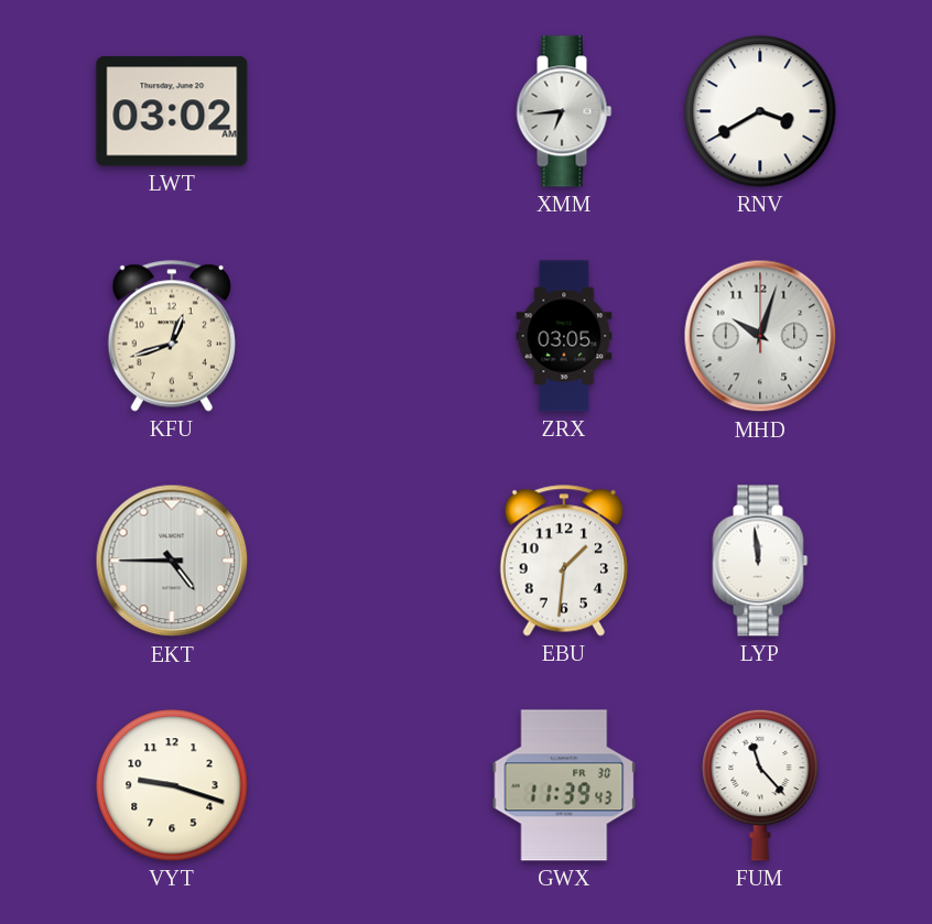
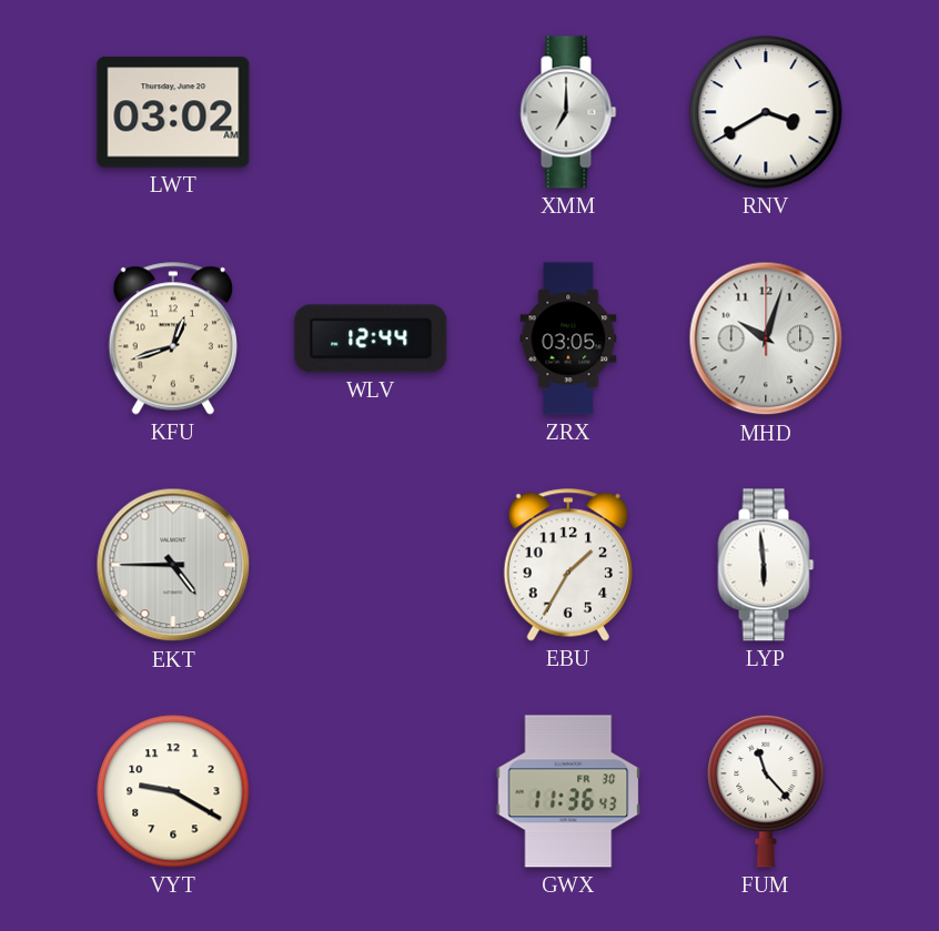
XMM: 6:44 -> 7:00
WLV: none -> 12:44
EBU: 1:31 -> 1:35
LYP: 11:59 -> 5:59
VYT: 9:18 -> 9:20
GWX: 11:39 -> 11:36
